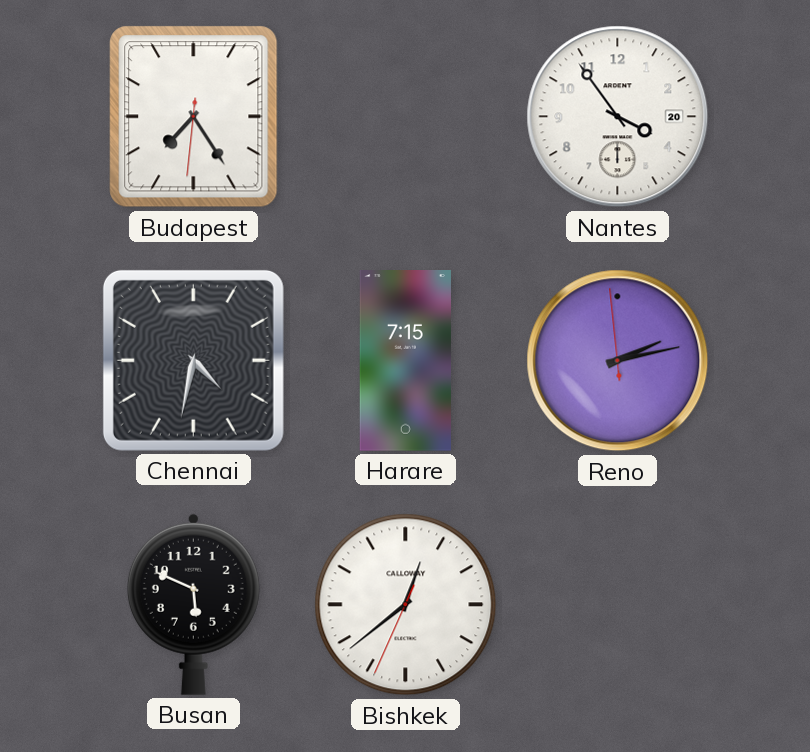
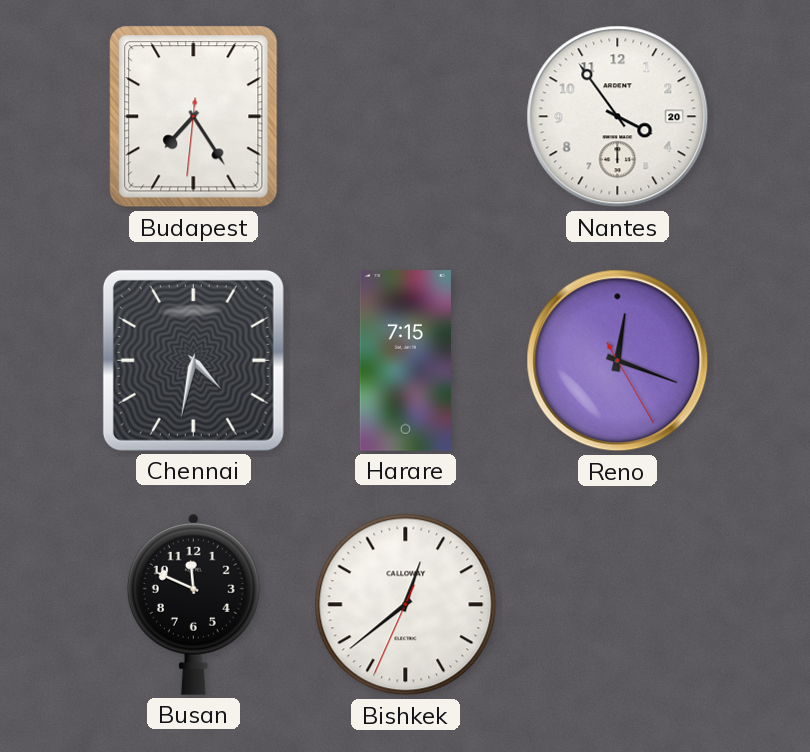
Reno: 2:12 -> 12:18
Busan: 5:49 -> 11:49
